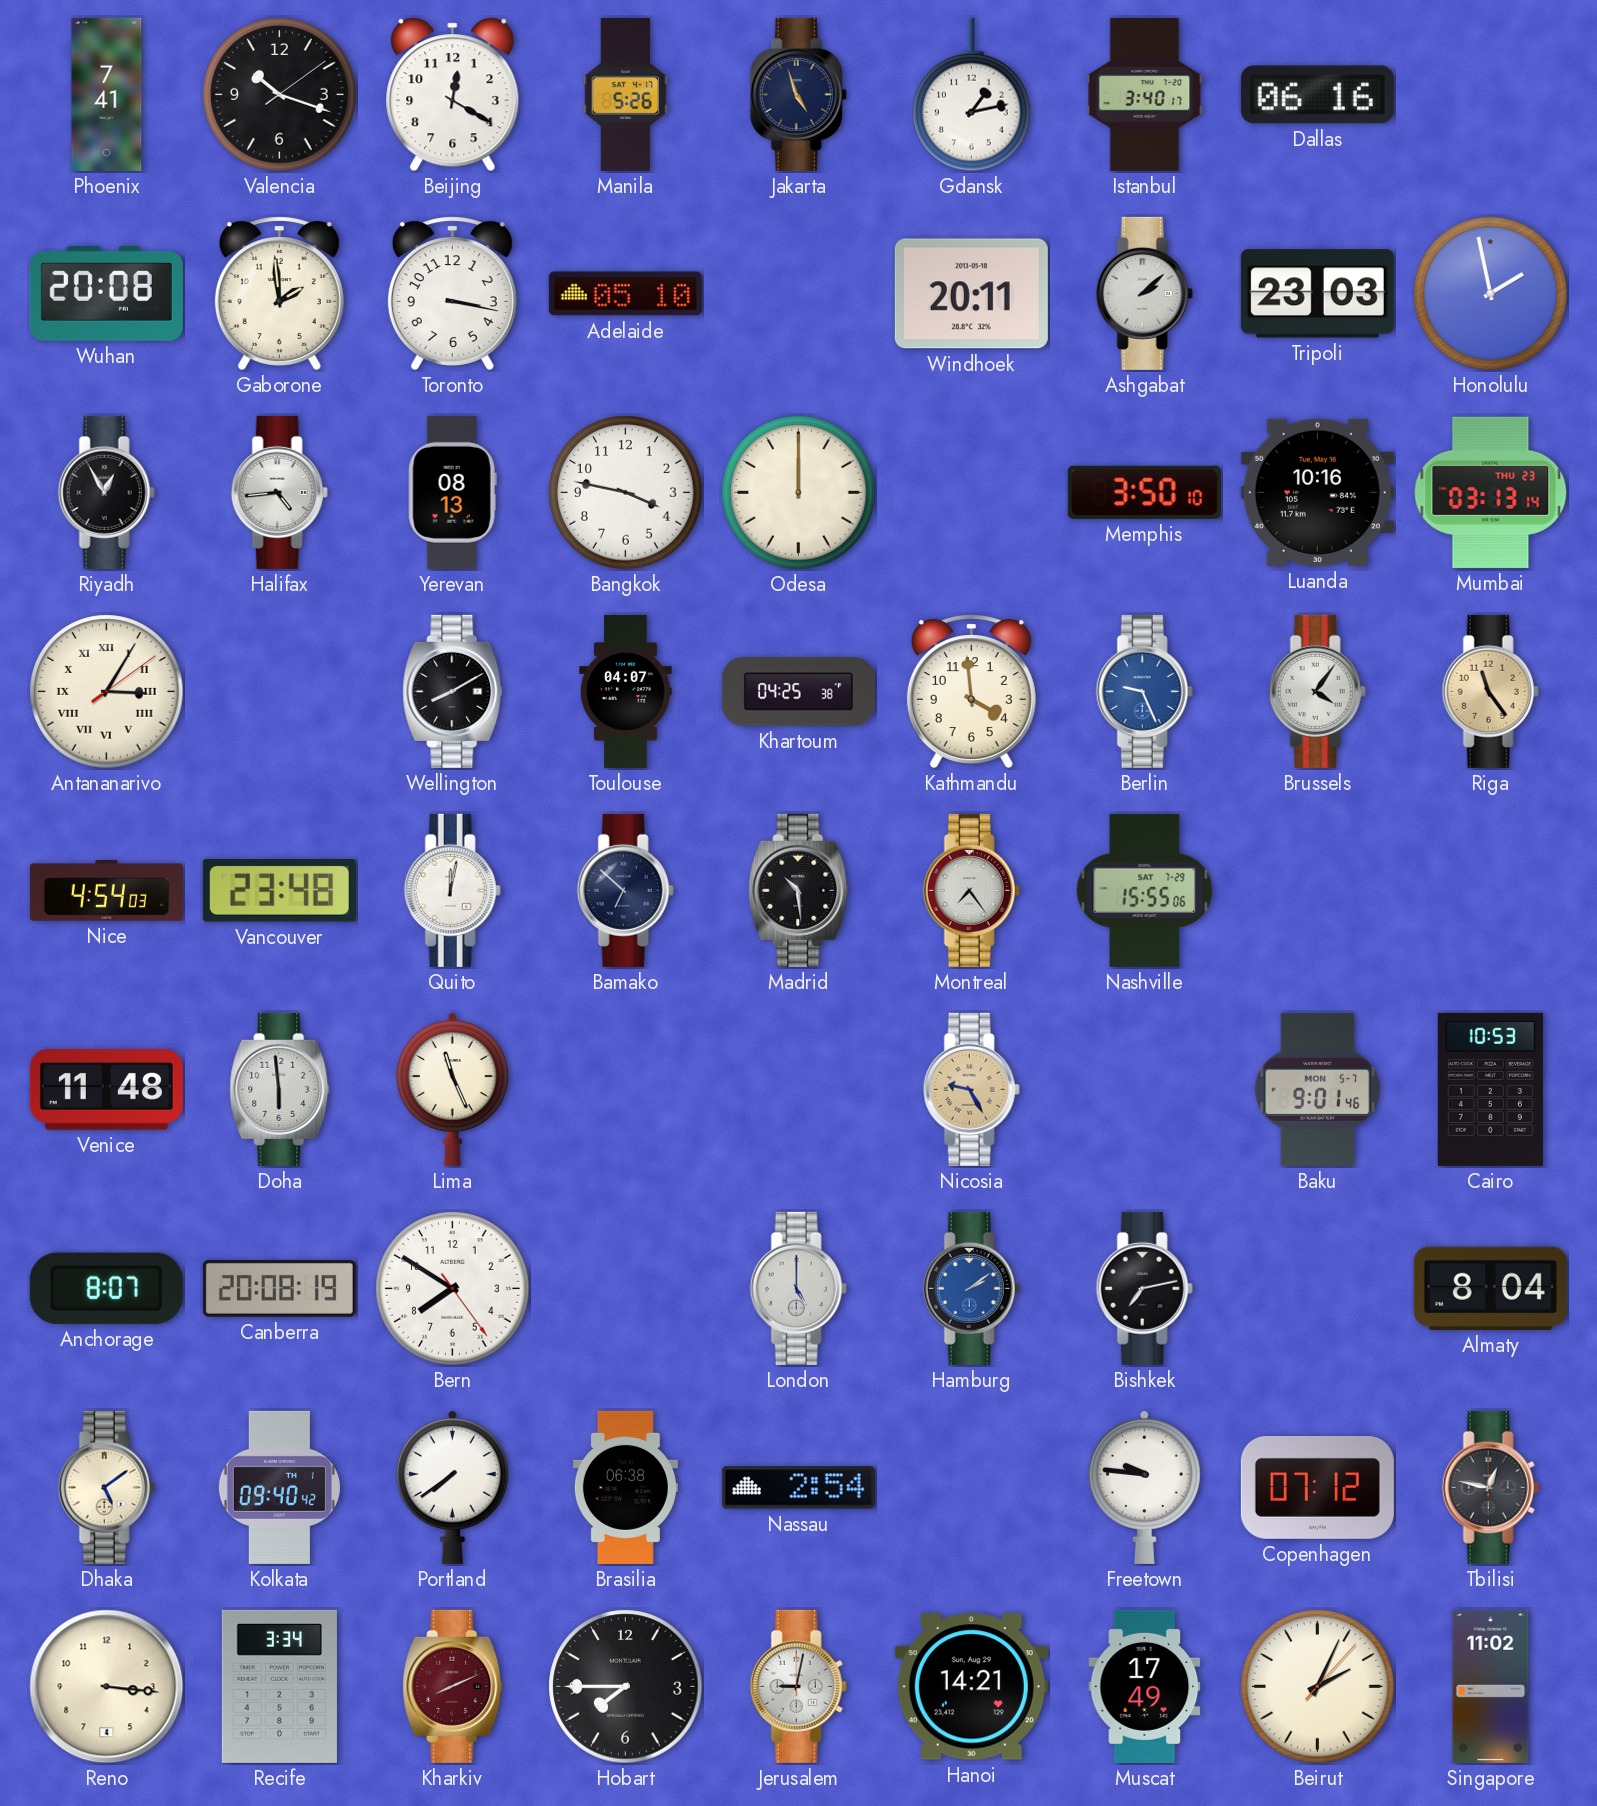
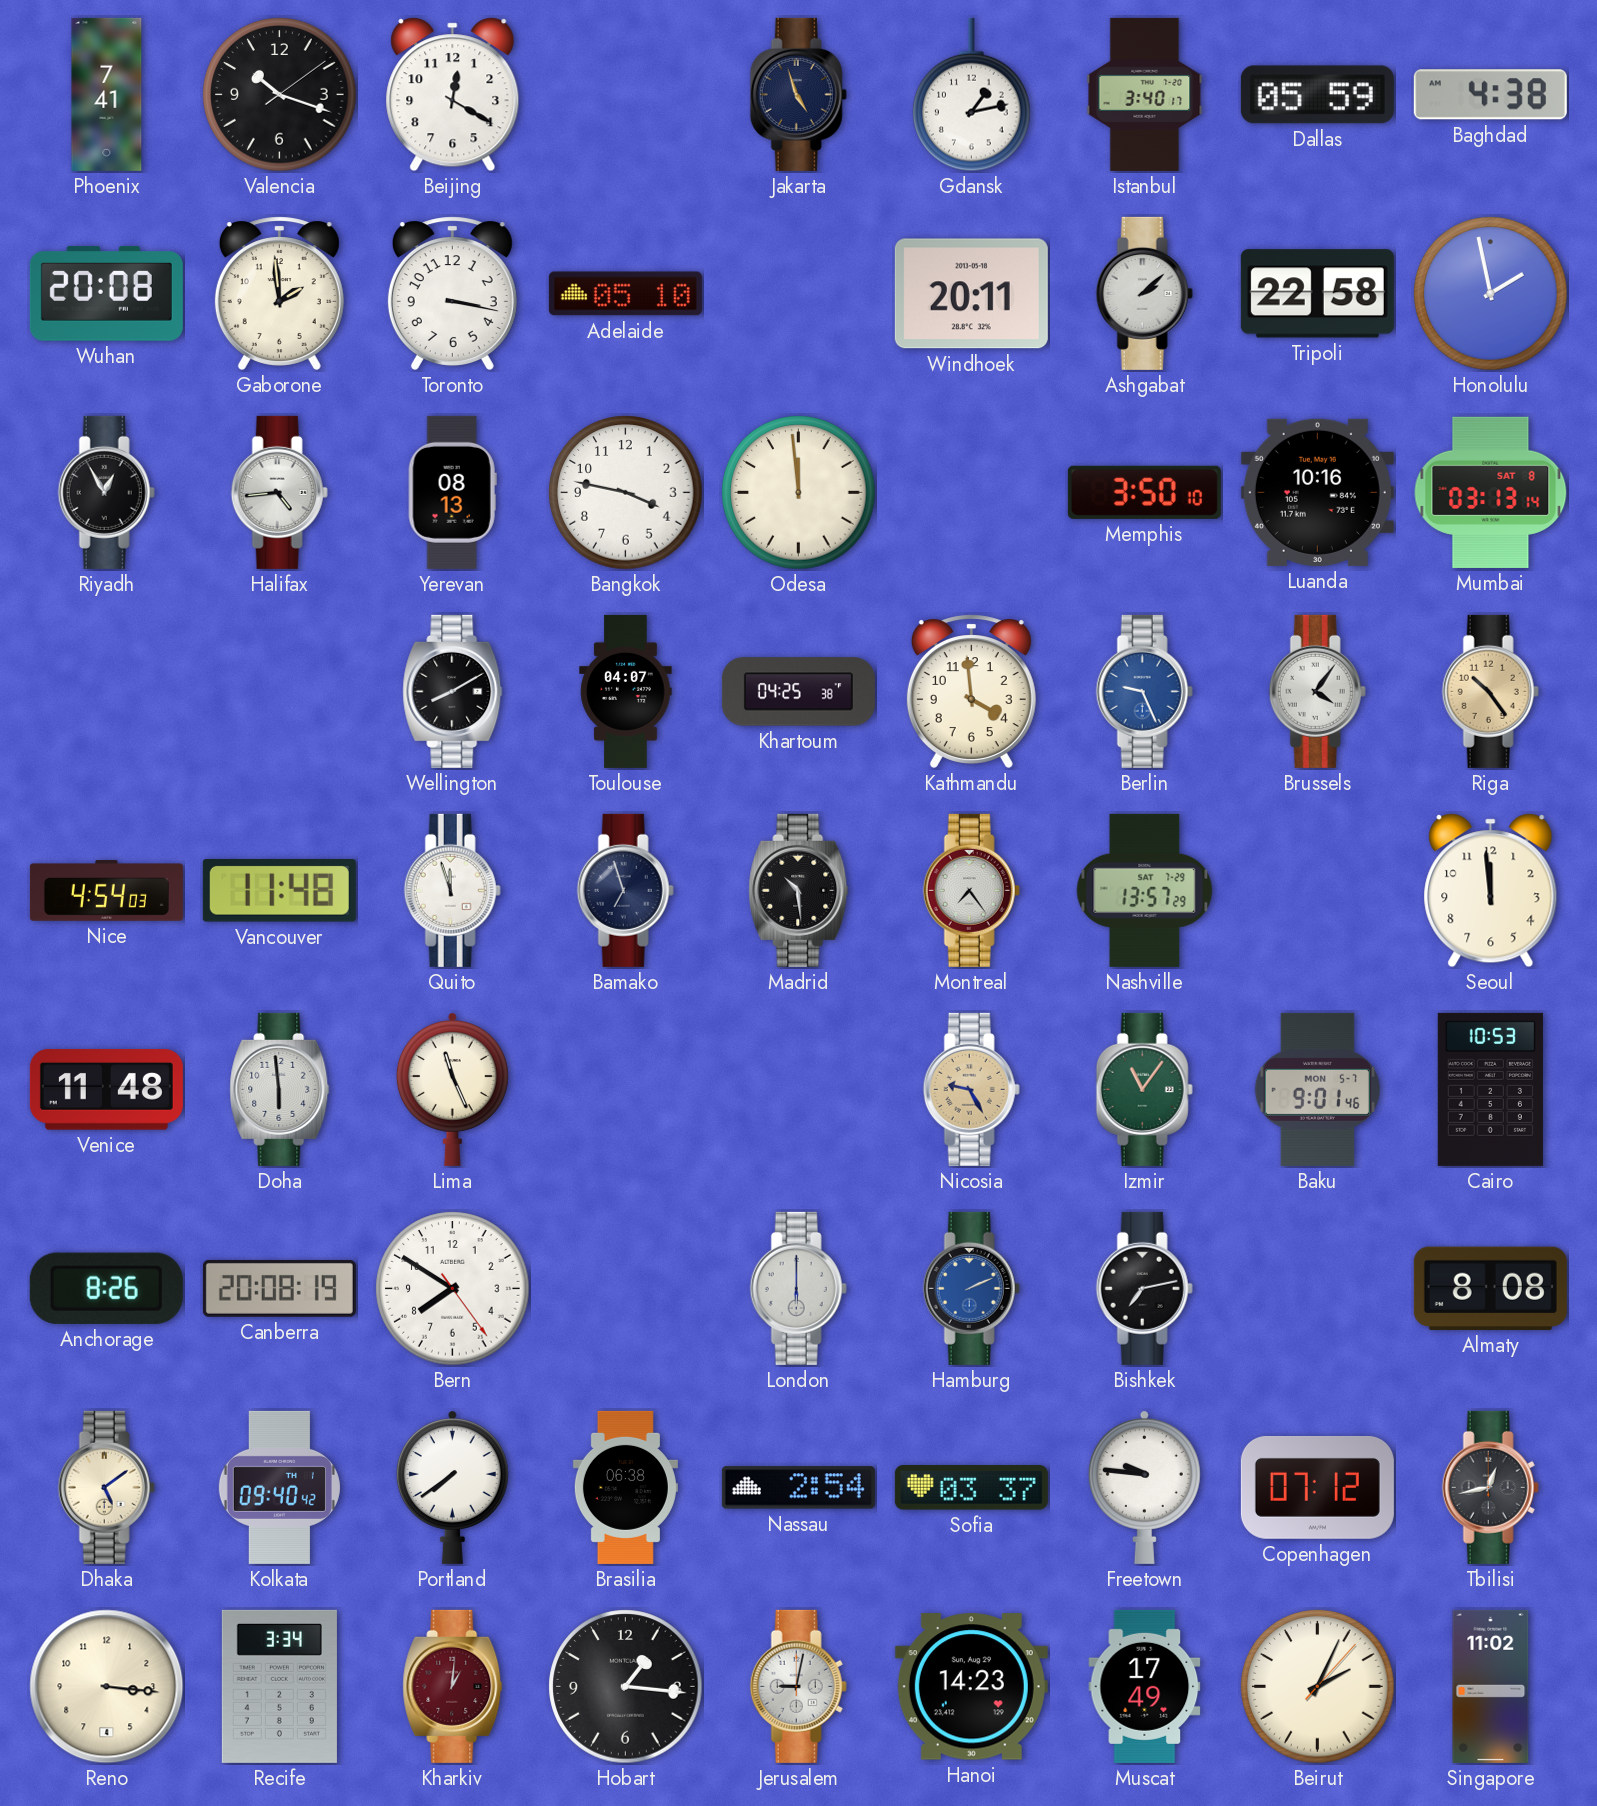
Manila: 5:26 -> none
Dallas: 06:16 -> 05:59
Baghdad: none -> 4:38
Tripoli: 23:03 -> 22:58
Odesa: 12:00 -> 11:59
Mumbai date: THU 23 -> SAT 8
Antananarivo: 3:05 -> none
Riga: 11:24 -> 10:24
Vancouver: 23:48 -> 11:48
Quito: 12:02 -> 11:57
Bamako: 6:52 -> 6:57
Nashville: 15:55 -> 13:57
Seoul: none -> 11:59
Izmir: none -> 11:06
Anchorage: 8:07 -> 8:26
London: 5:00 -> 6:00
Hamburg: 2:09 -> 2:11
Almaty: 8:04 -> 8:08
Sofia: none -> 03:37
Tbilisi: 12:47 -> 12:43
Kharkiv: 8:11 -> 1:01
Hobart: 7:45 -> 1:16
Hanoi: 14:21 -> 14:23
